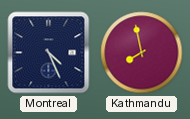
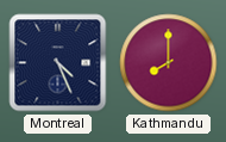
Kathmandu: 7:58 -> 8:00
